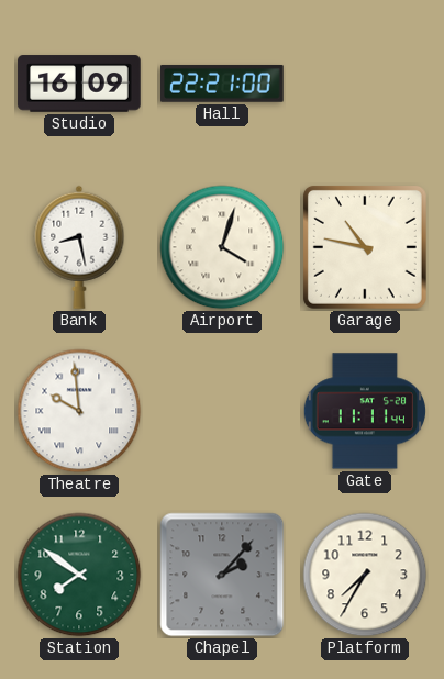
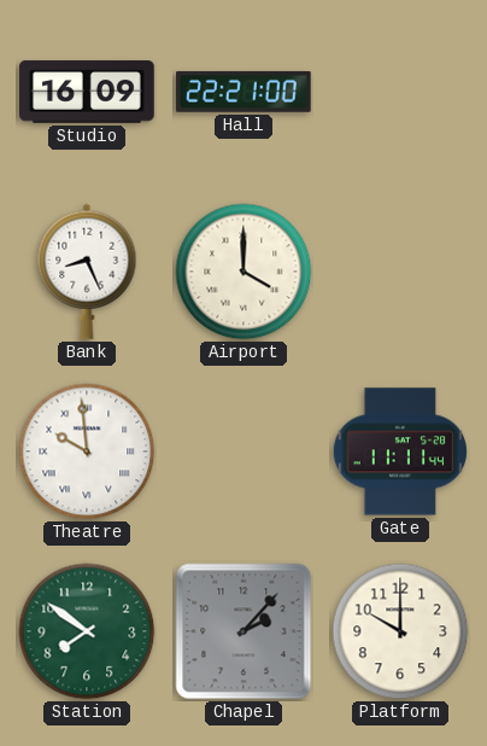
Bank: 8:28 -> 8:26
Airport: 4:03 -> 4:00
Garage: 10:47 -> none
Platform: 7:35 -> 10:00
